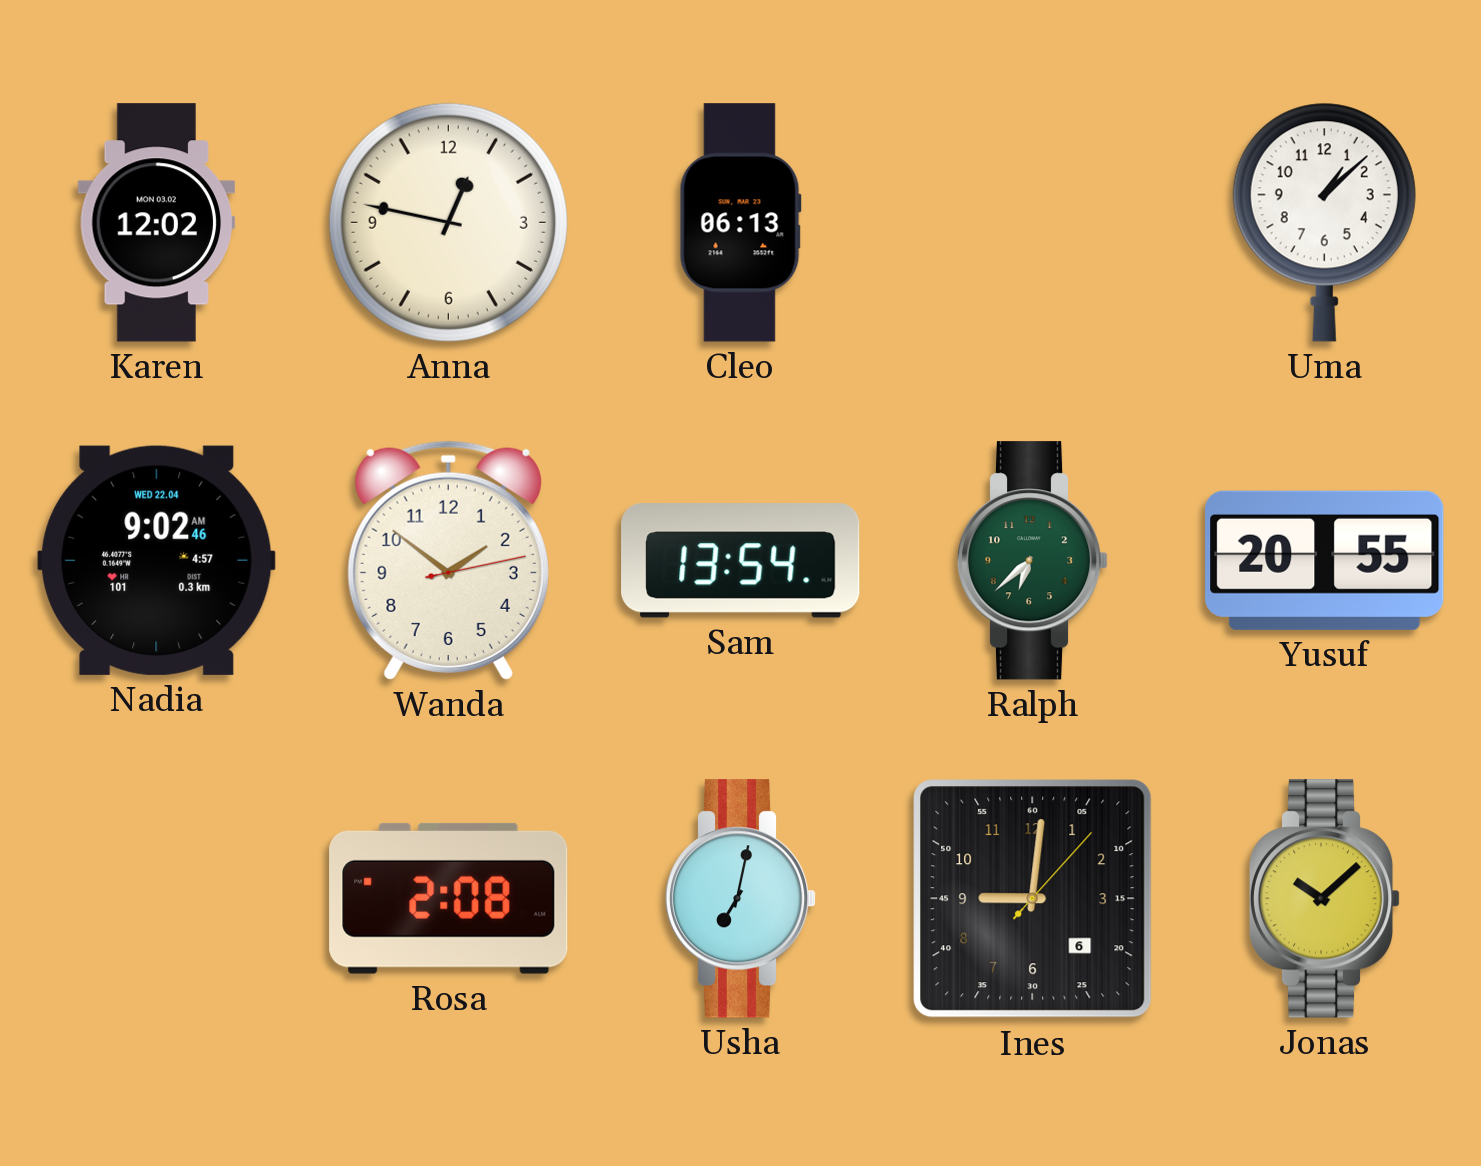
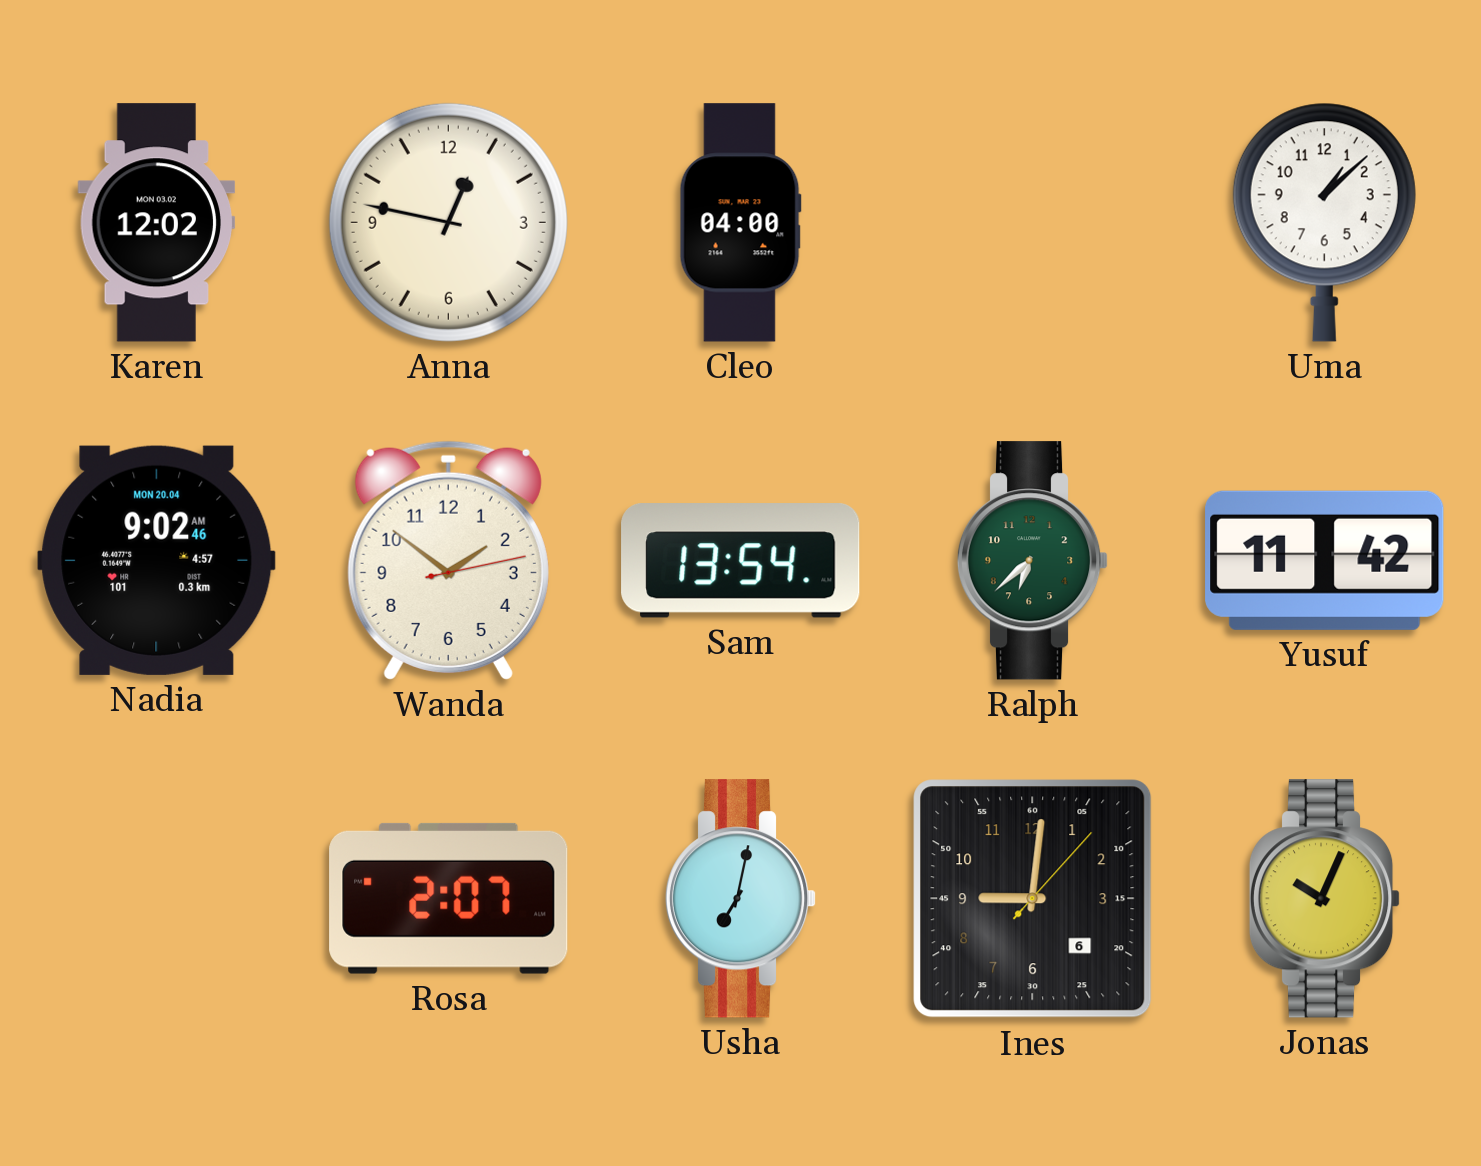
Cleo: 06:13 -> 04:00
Nadia date: WED 22.04 -> MON 20.04
Yusuf: 20:55 -> 11:42
Rosa: 2:08 -> 2:07
Jonas: 10:08 -> 10:04
